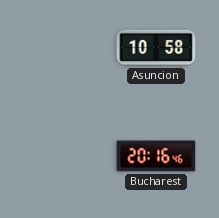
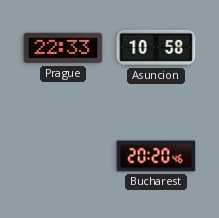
Prague: none -> 22:33
Bucharest: 20:16 -> 20:20
